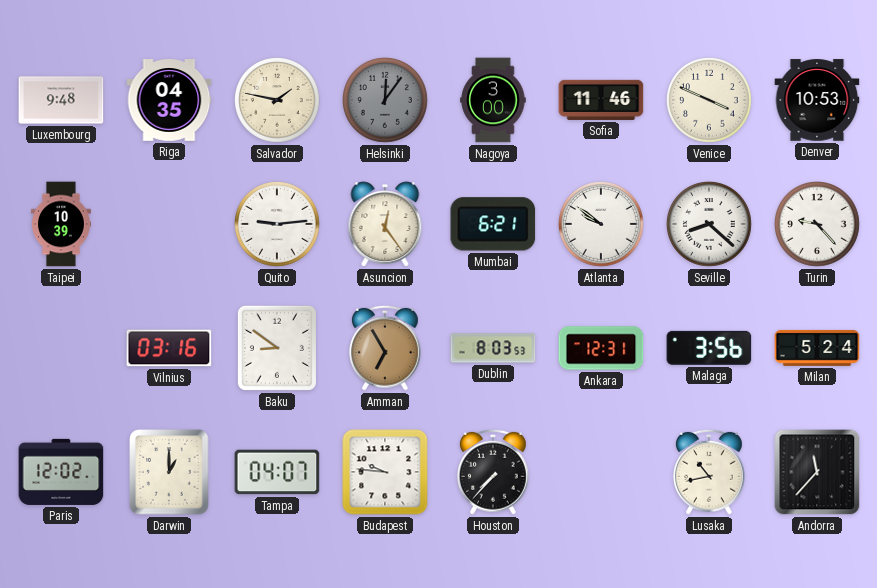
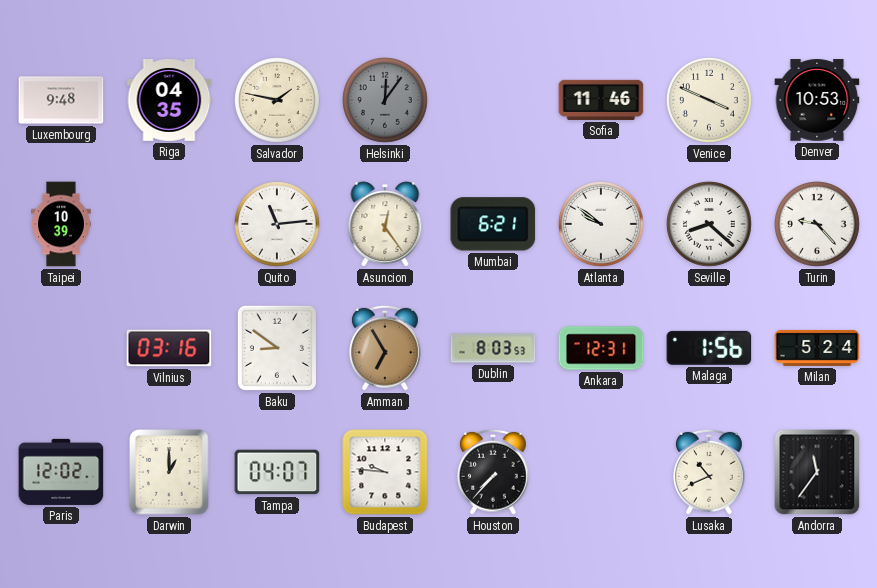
Nagoya: 3:00 -> none
Quito: 9:14 -> 11:14
Malaga: 3:56 -> 1:56
Lusaka: 10:43 -> 10:41
Andorra: 11:37 -> 11:36
